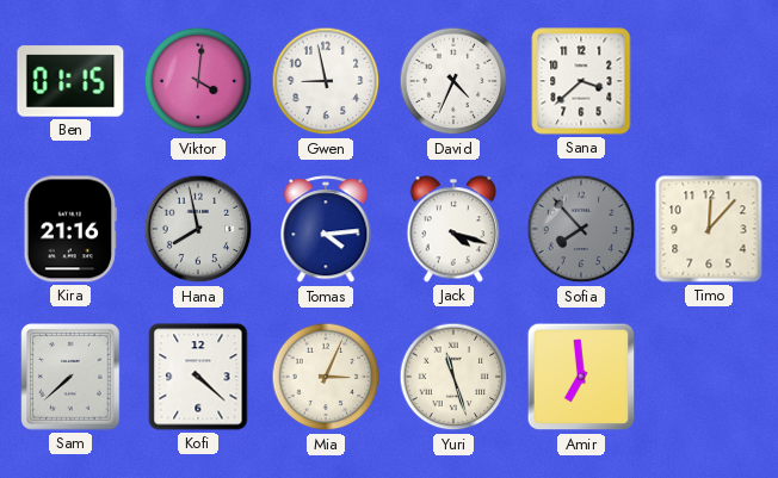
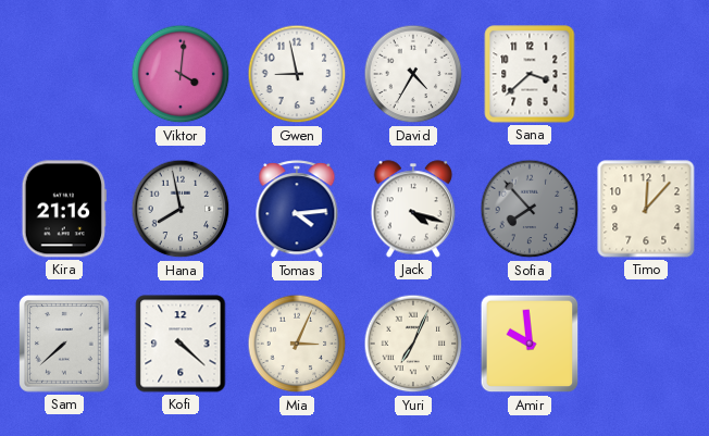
Ben: 01:15 -> none
David: 4:34 -> 4:35
Yuri: 11:27 -> 7:04
Amir: 6:59 -> 9:59
